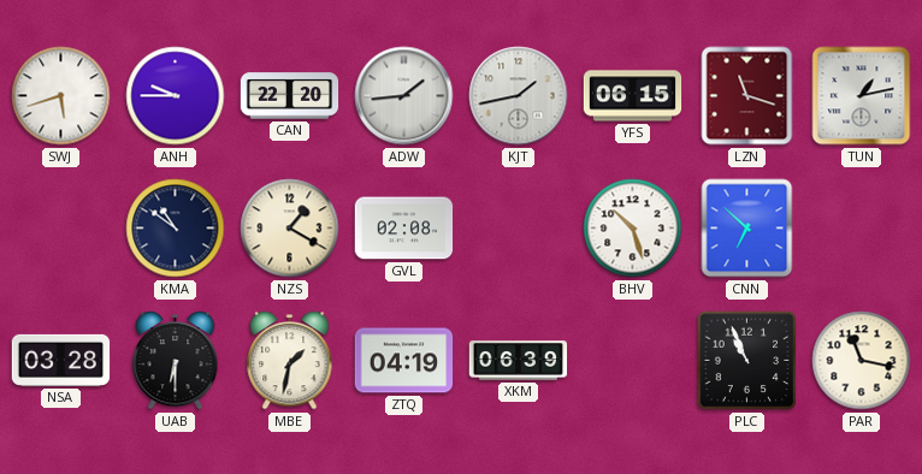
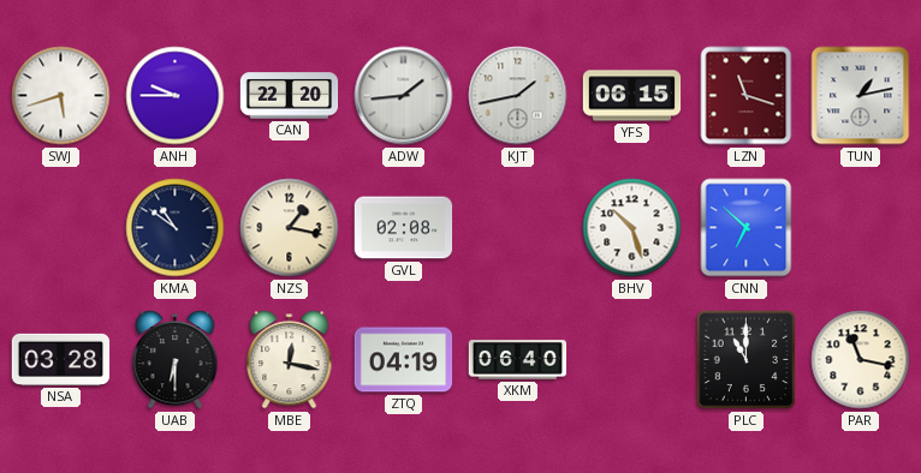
NZS: 1:20 -> 1:17
MBE: 1:32 -> 12:17
XKM: 06:39 -> 06:40
PLC: 10:56 -> 11:00
